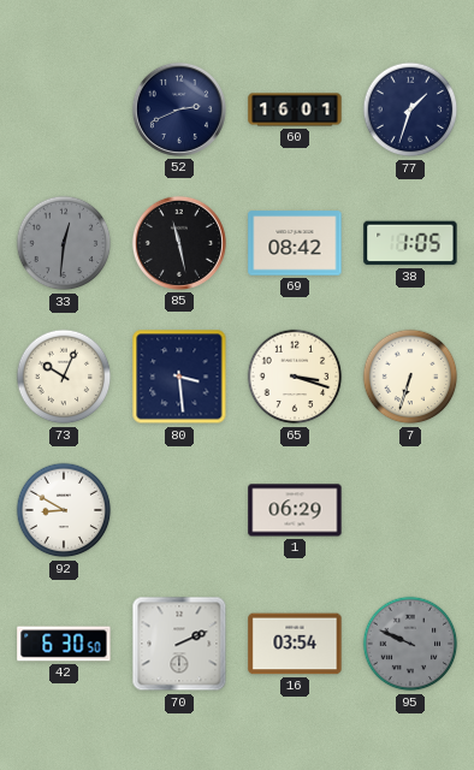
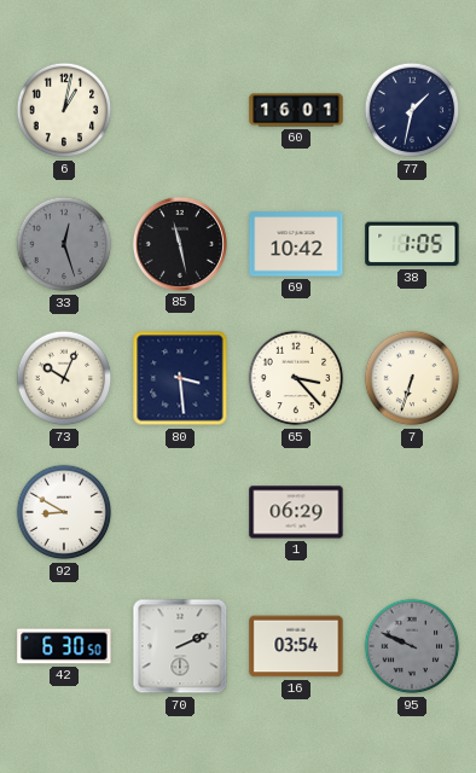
6: none -> 1:02
52: 2:41 -> none
77: 1:33 -> 1:32
33: 12:31 -> 12:27
69: 08:42 -> 10:42
65: 3:18 -> 3:23
